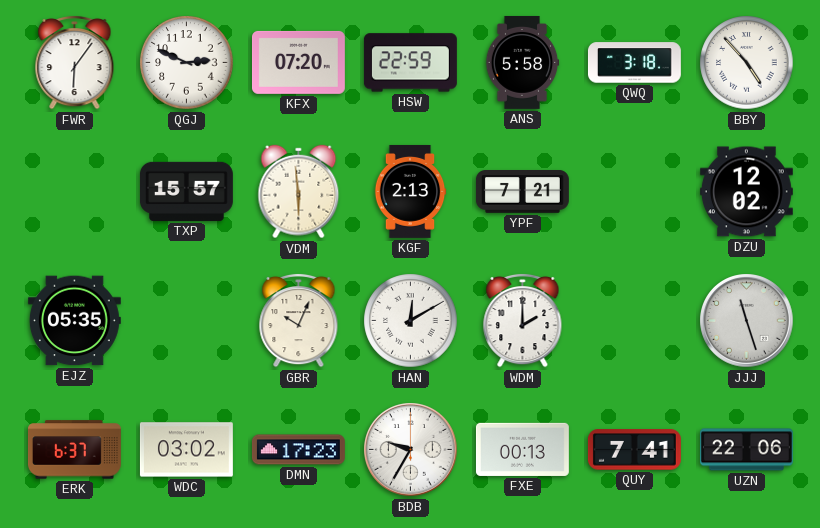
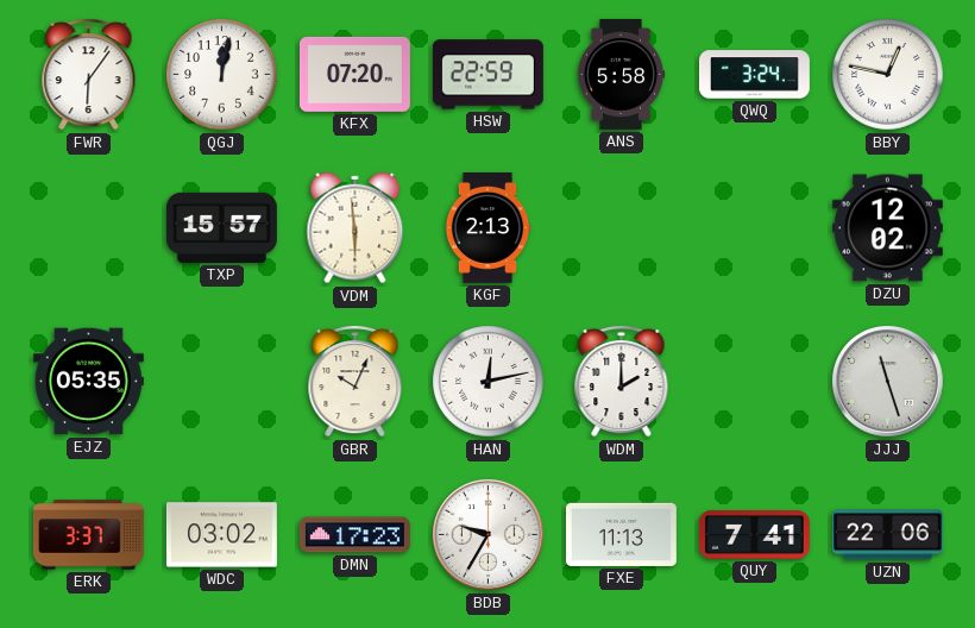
QGJ: 2:49 -> 12:02
QWQ: 3:18 -> 3:24
BBY: 4:53 -> 12:47
YPF: 7:21 -> none
HAN: 12:10 -> 12:13
ERK: 6:37 -> 3:37
FXE: 00:13 -> 11:13
